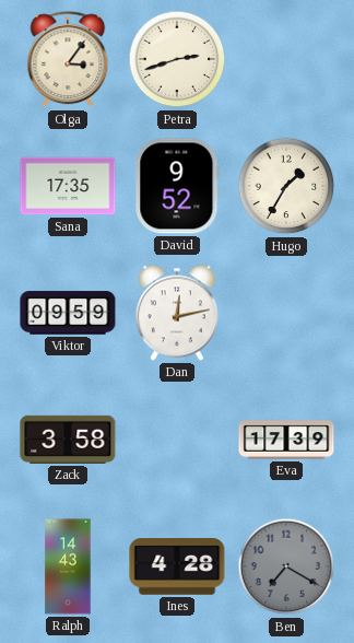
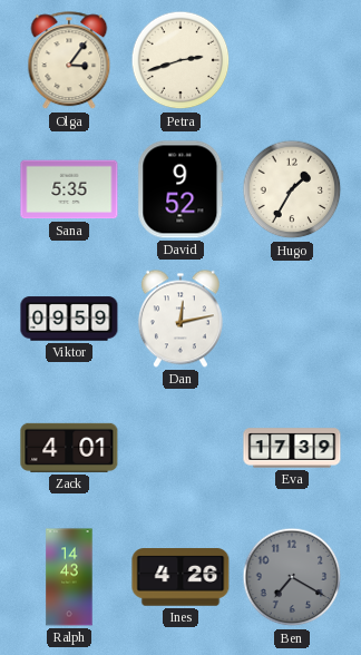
Sana: 17:35 -> 5:35
Zack: 3:58 -> 4:01
Ines: 4:28 -> 4:26
